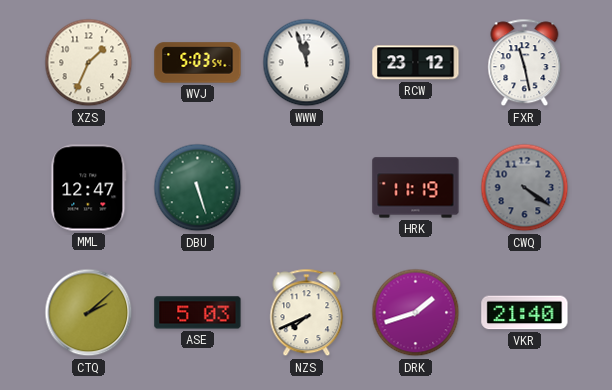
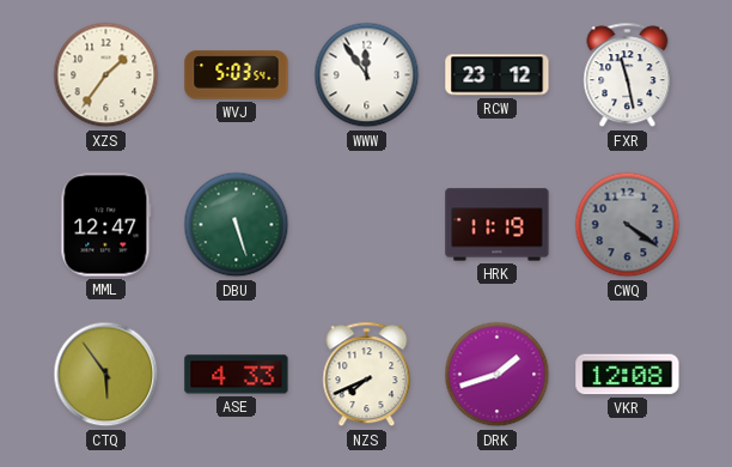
XZS: 1:34 -> 1:36
WWW: 11:57 -> 11:54
CTQ: 2:08 -> 5:54
ASE: 5:03 -> 4:33
VKR: 21:40 -> 12:08
